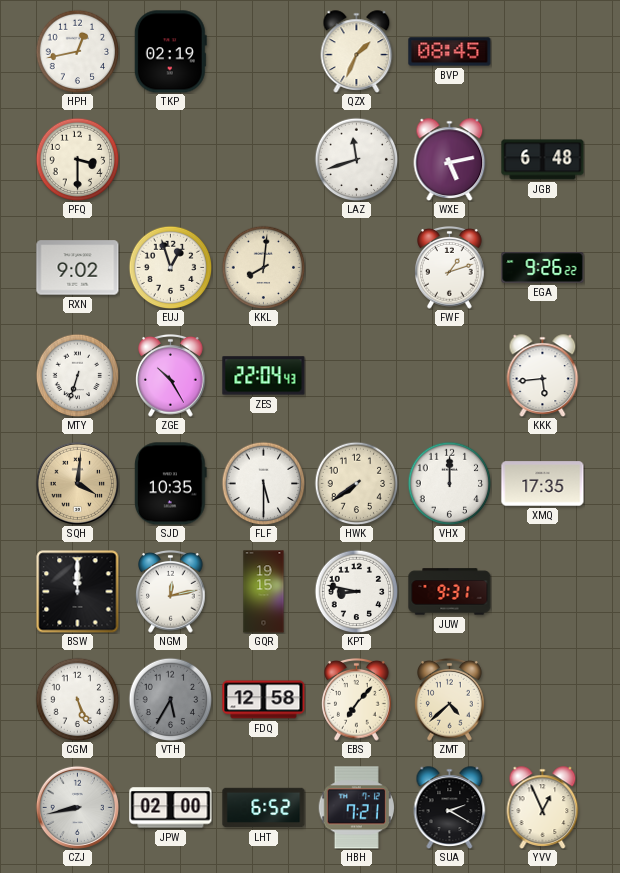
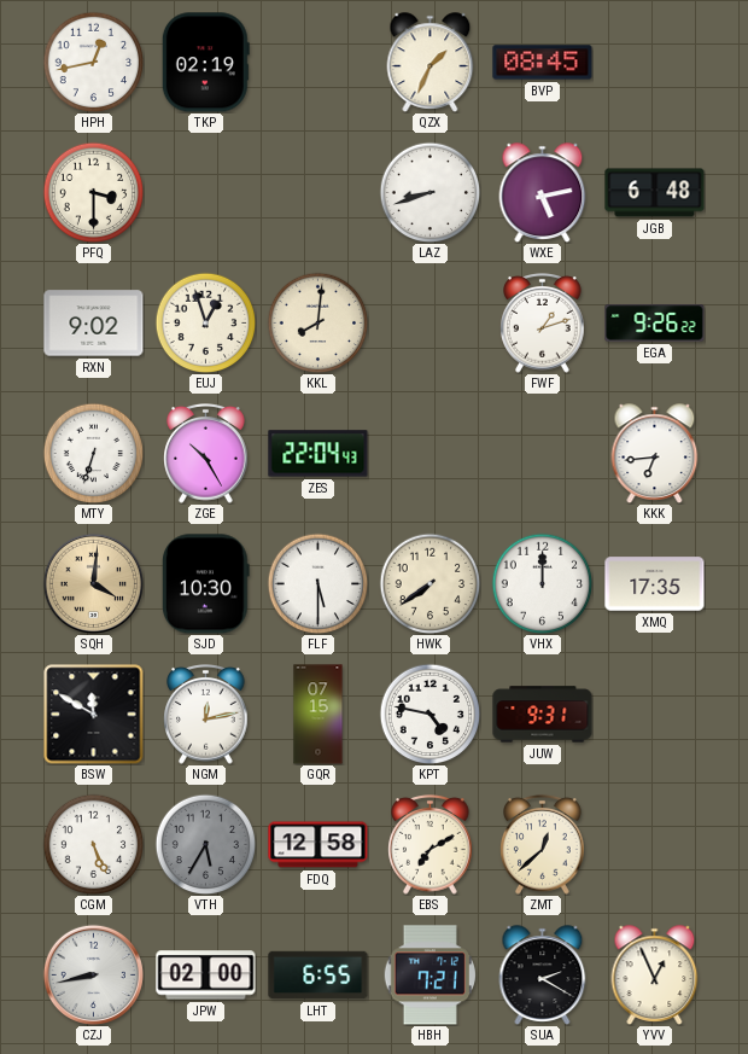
LAZ: 11:42 -> 8:42
KKK: 5:44 -> 6:44
SJD: 10:35 -> 10:30
BSW: 12:00 -> 11:50
GQR: 19:15 -> 07:15
KPT: 8:47 -> 4:47
EBS: 7:07 -> 7:10
ZMT: 4:38 -> 12:38
LHT: 6:52 -> 6:55
